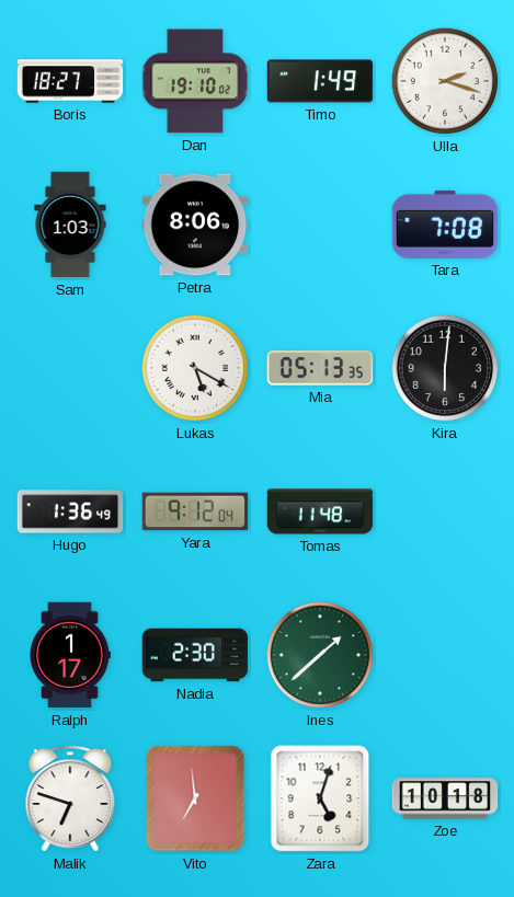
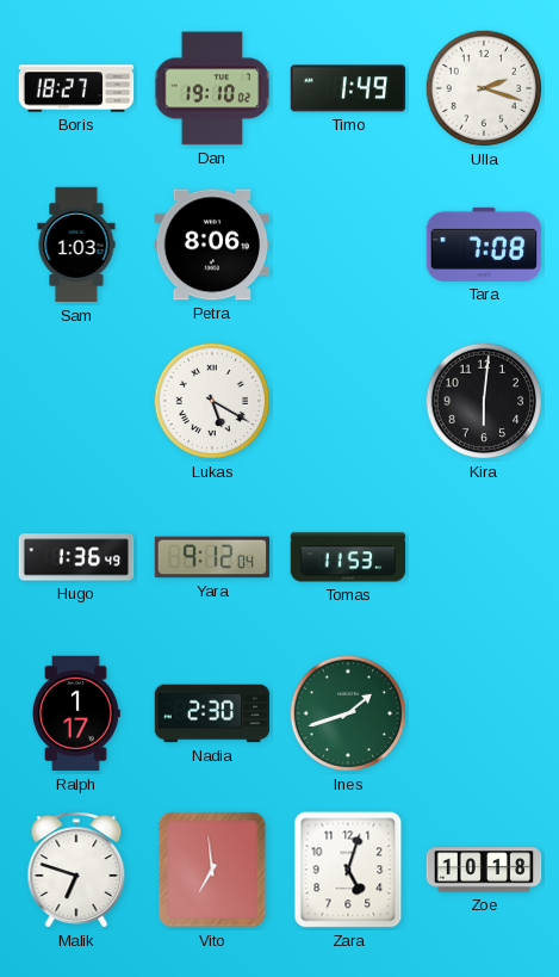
Mia: 05:13 -> none
Tomas: 11:48 -> 11:53
Ines: 1:38 -> 1:42
